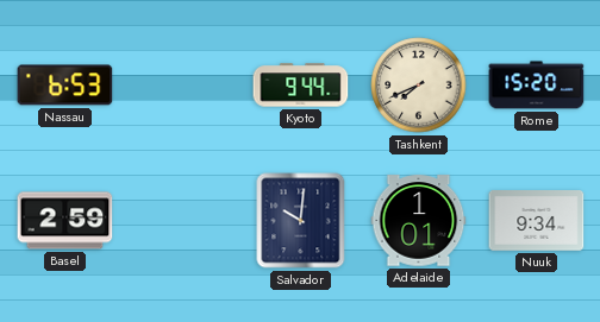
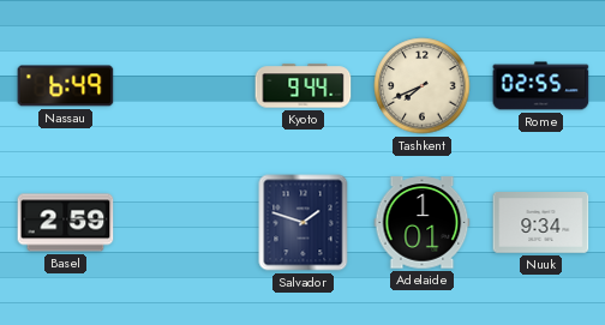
Nassau: 6:53 -> 6:49
Rome: 15:20 -> 02:55
Salvador: 10:01 -> 1:48
